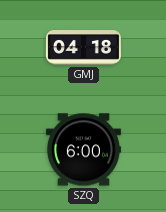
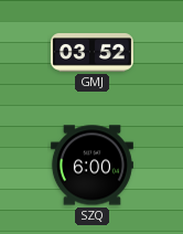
GMJ: 04:18 -> 03:52
